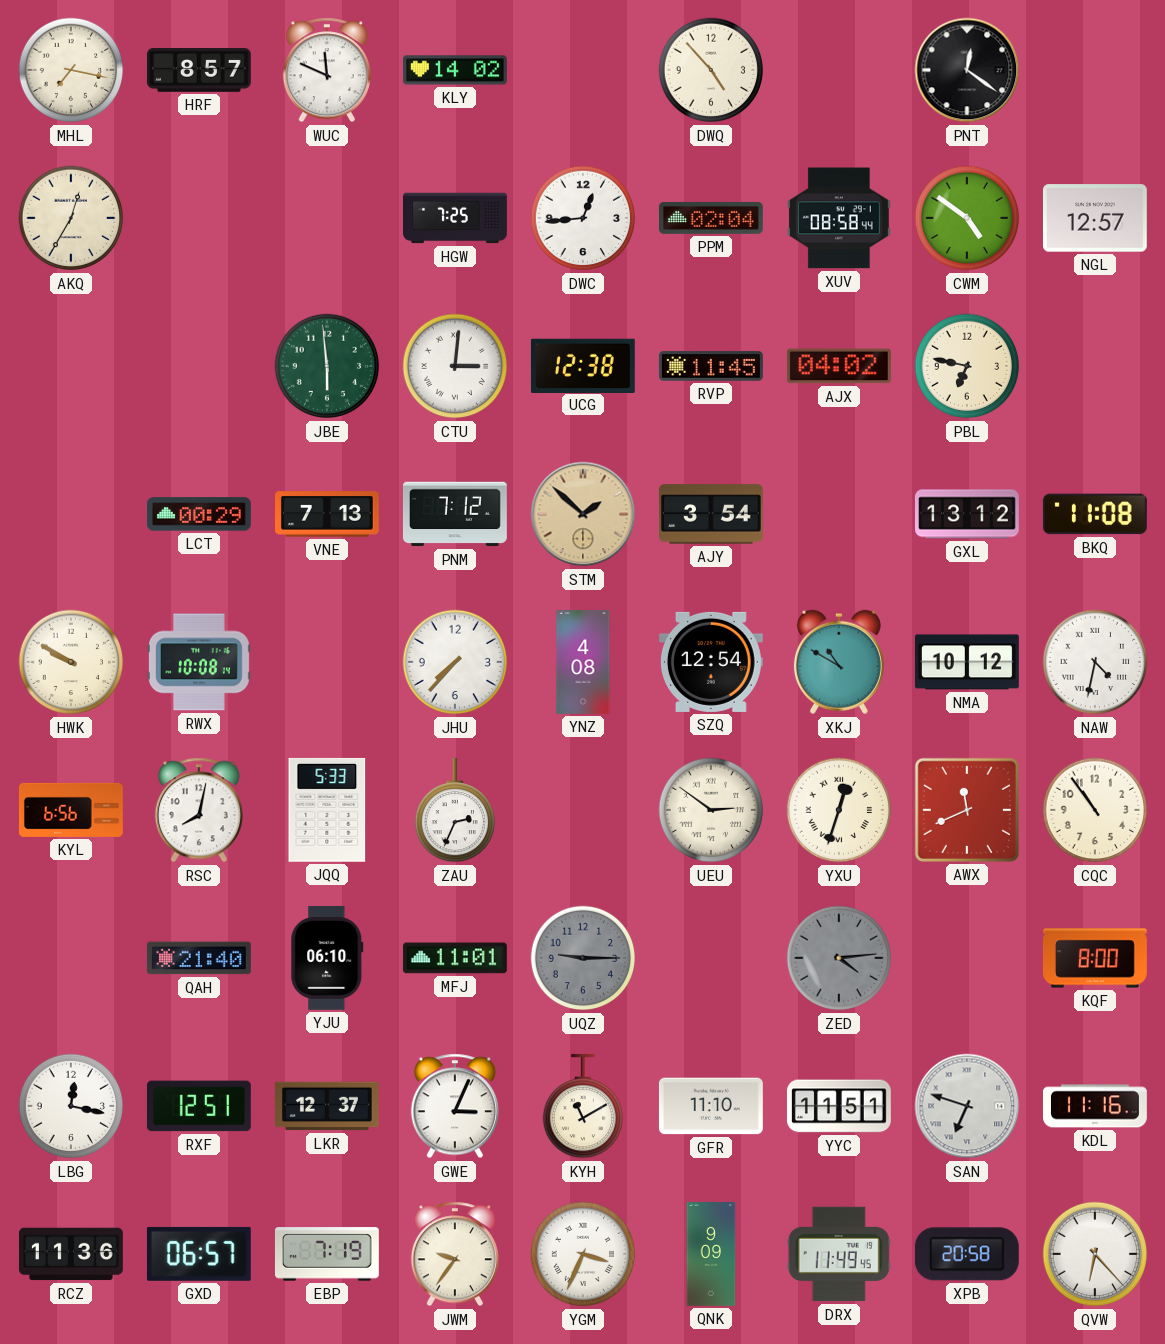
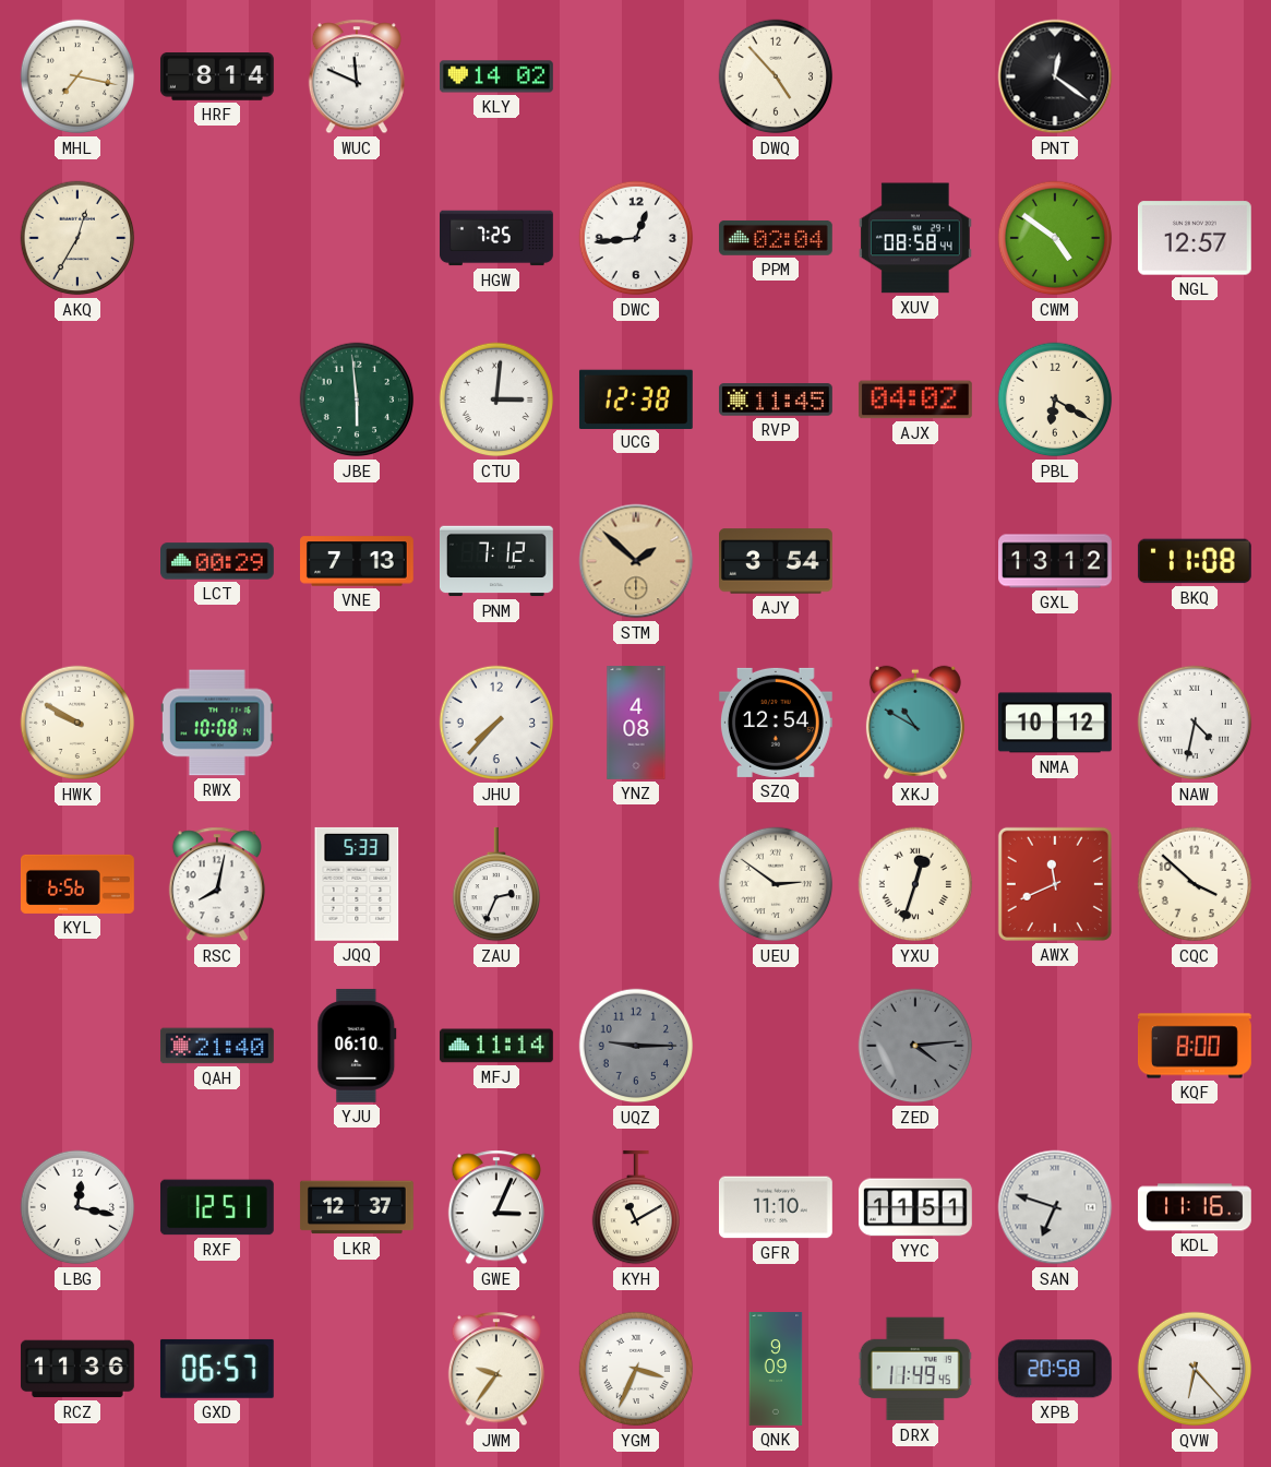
HRF: 8:57 -> 8:14
PBL: 6:47 -> 6:20
CQC: 10:54 -> 3:52
MFJ: 11:01 -> 11:14
EBP: 7:19 -> none
